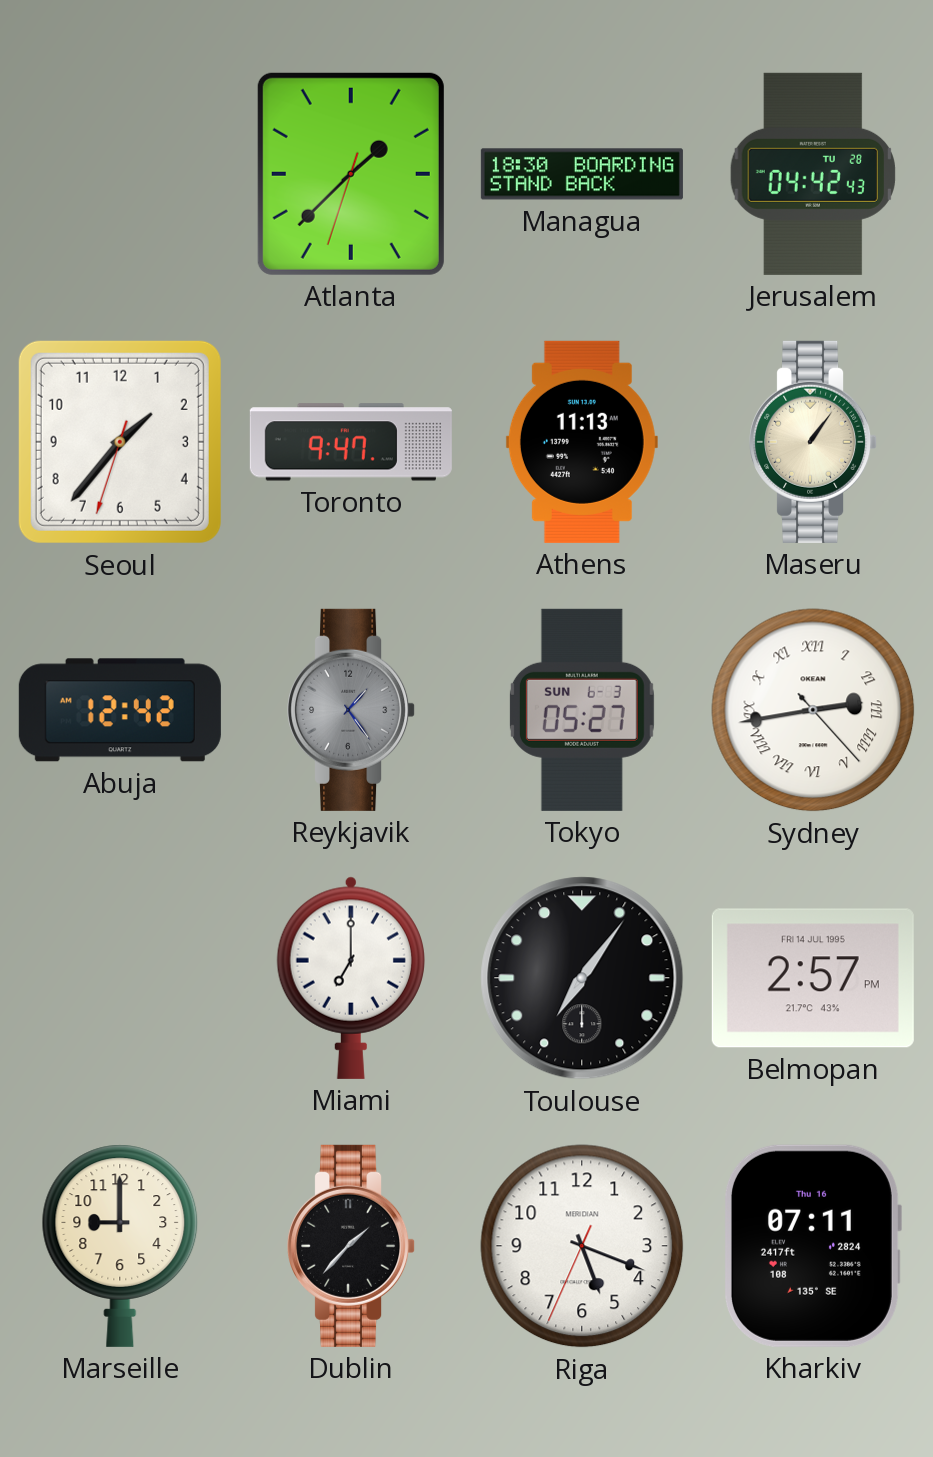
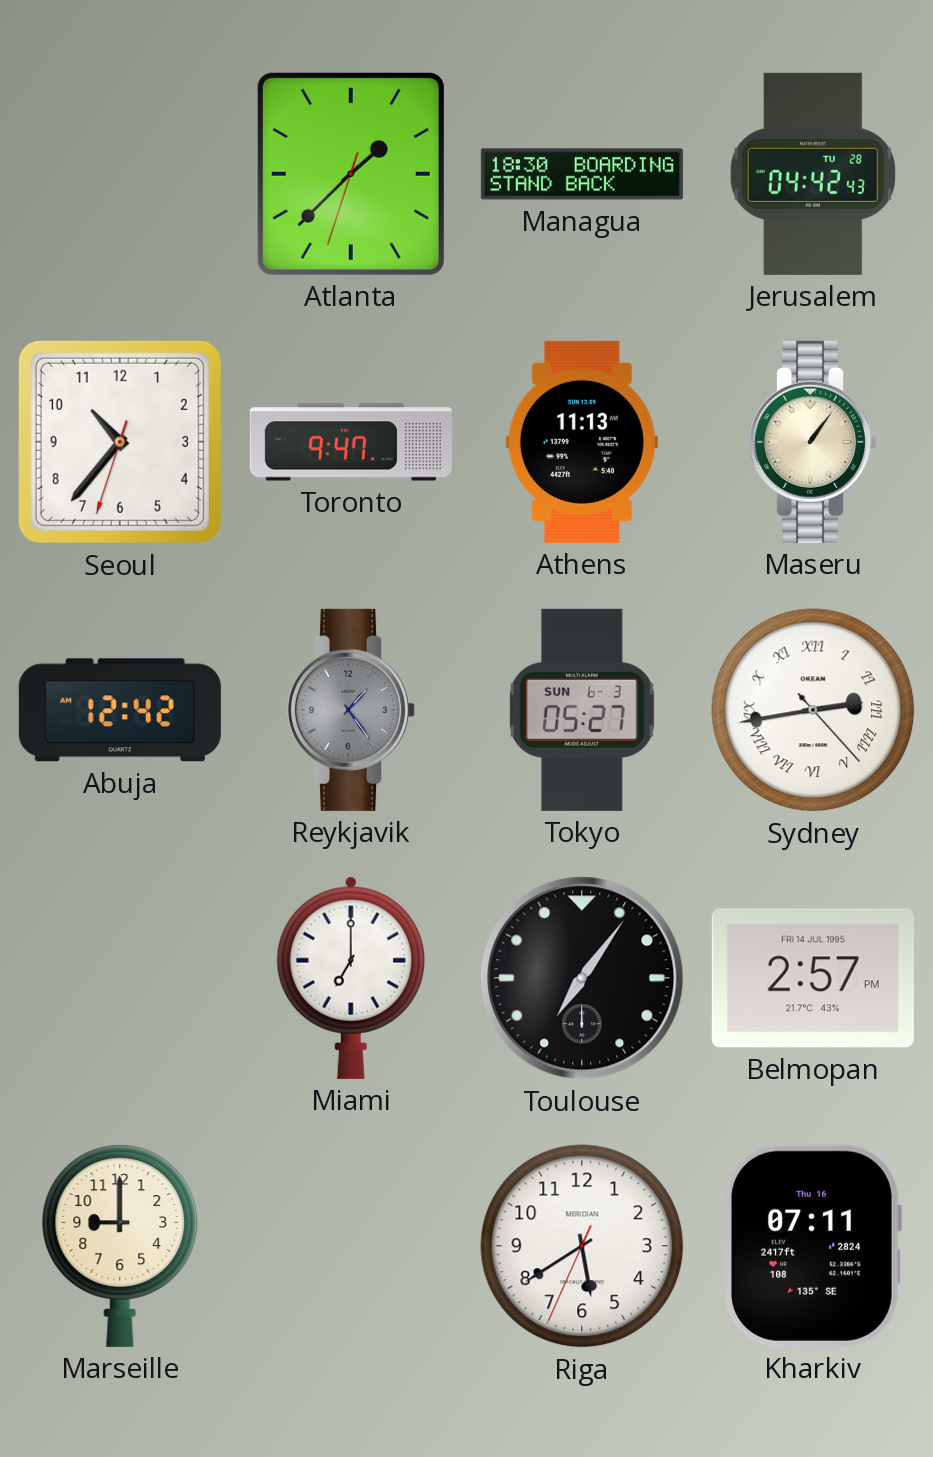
Seoul: 1:36 -> 10:36
Dublin: 1:37 -> none
Riga: 5:18 -> 5:39
